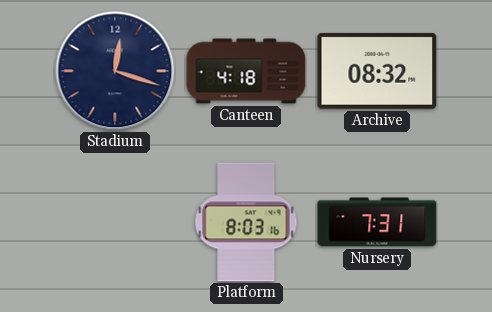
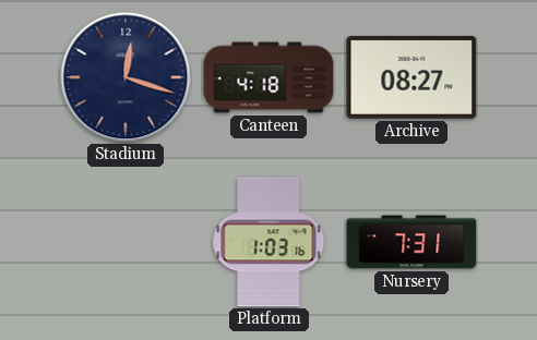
Archive: 08:32 -> 08:27
Platform: 8:03 -> 1:03
